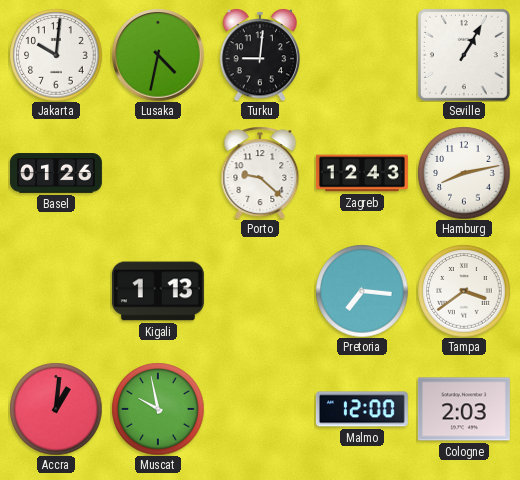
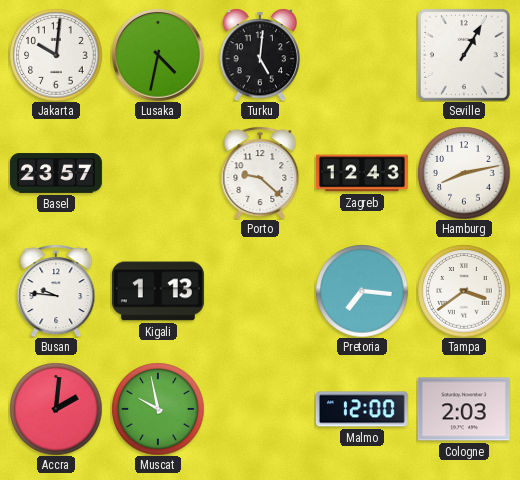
Turku: 9:01 -> 5:01
Basel: 01:26 -> 23:57
Busan: none -> 9:46
Accra: 1:01 -> 2:01
